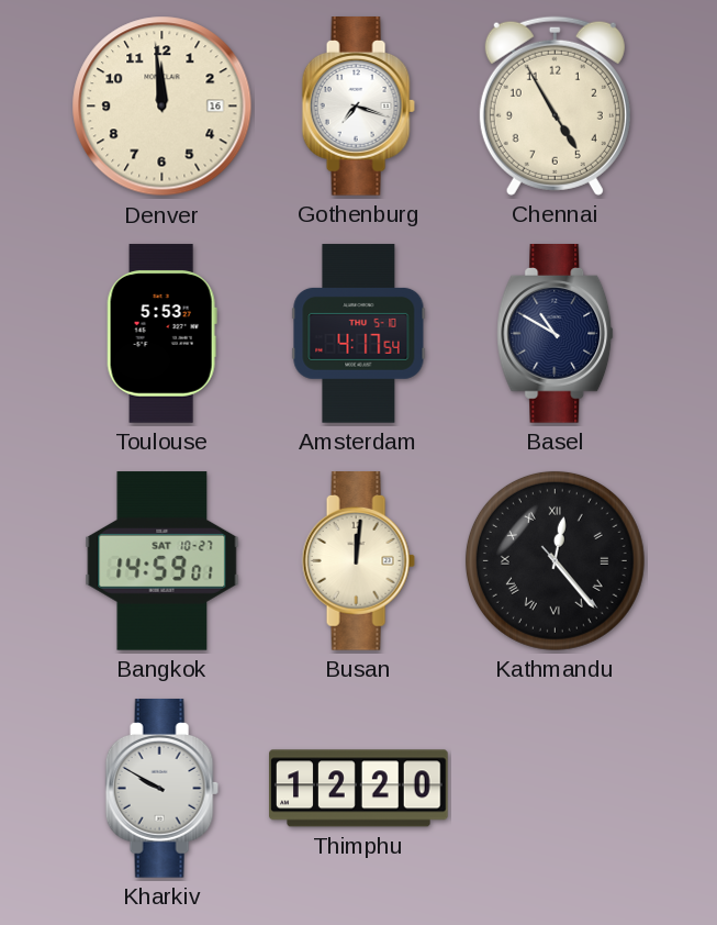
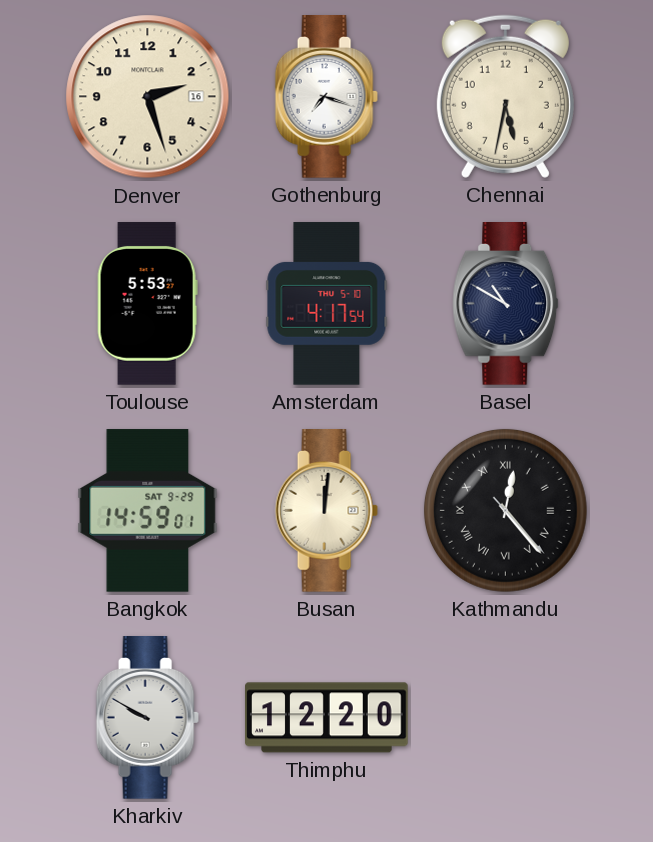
Denver: 11:59 -> 2:27
Chennai: 4:55 -> 5:32
Bangkok date: SAT 10-27 -> SAT 9-29
